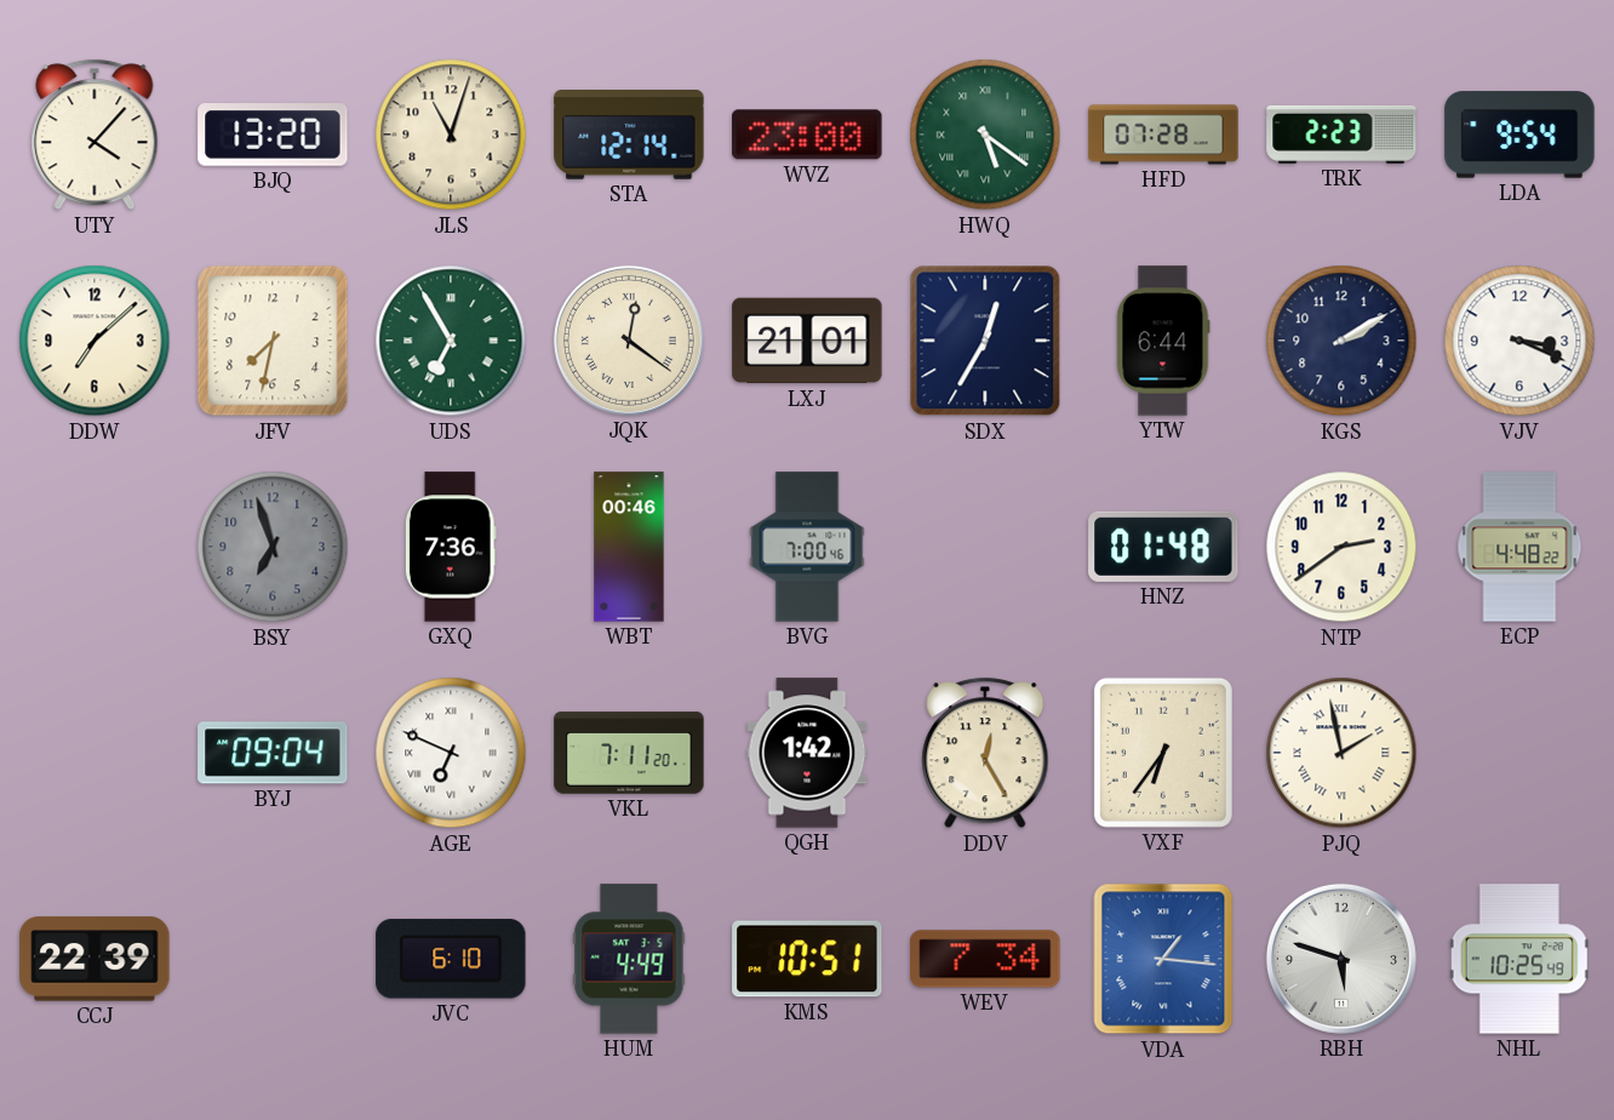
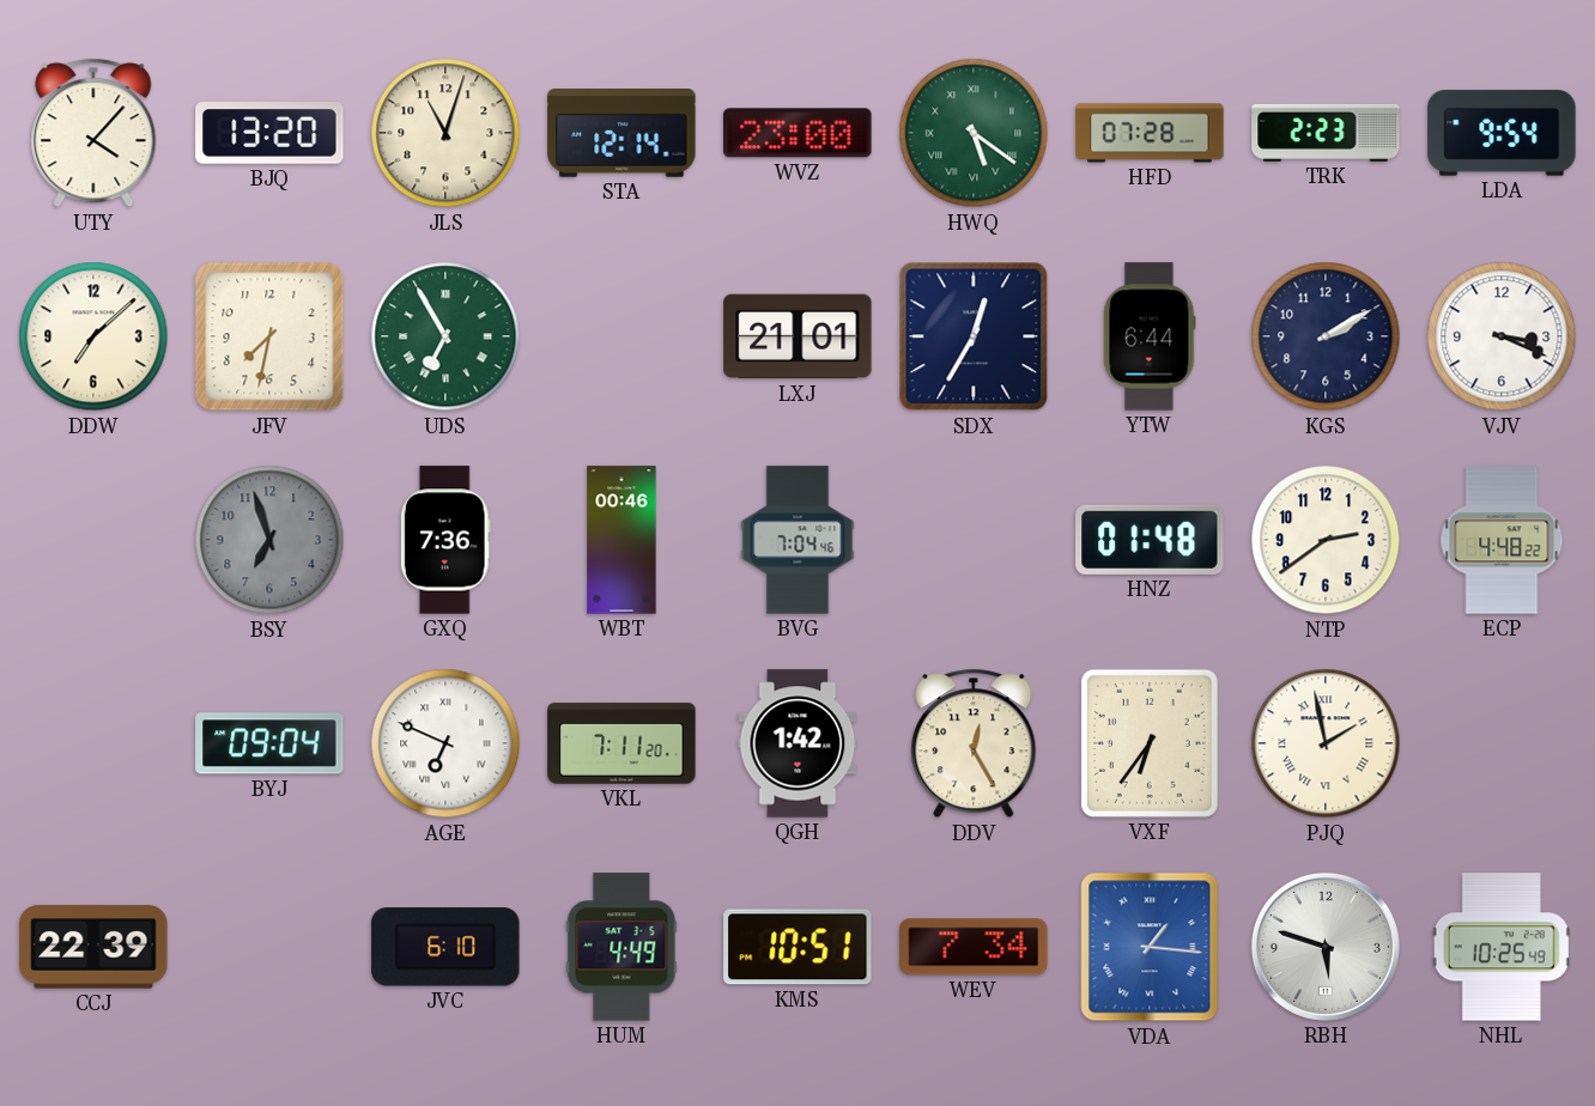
JQK: 12:21 -> none
BVG: 7:00 -> 7:04
